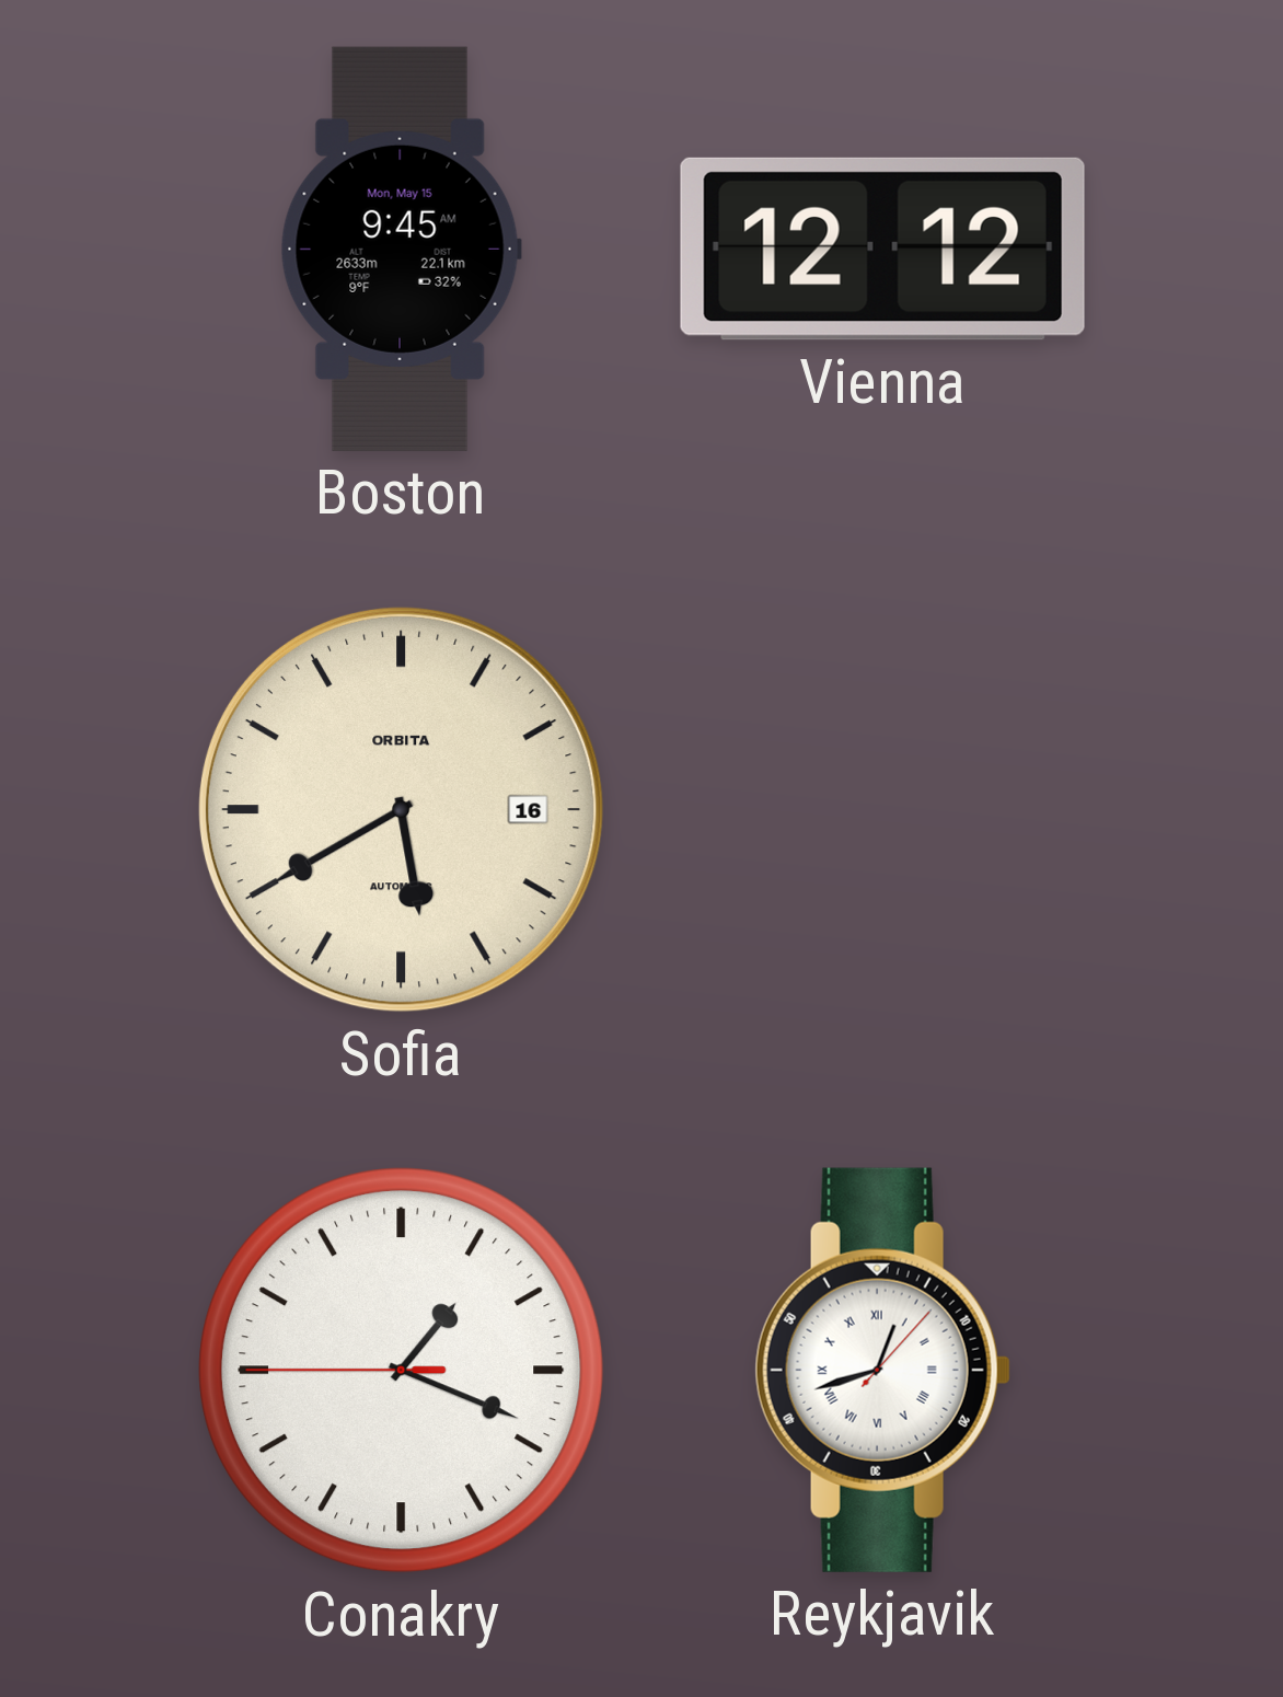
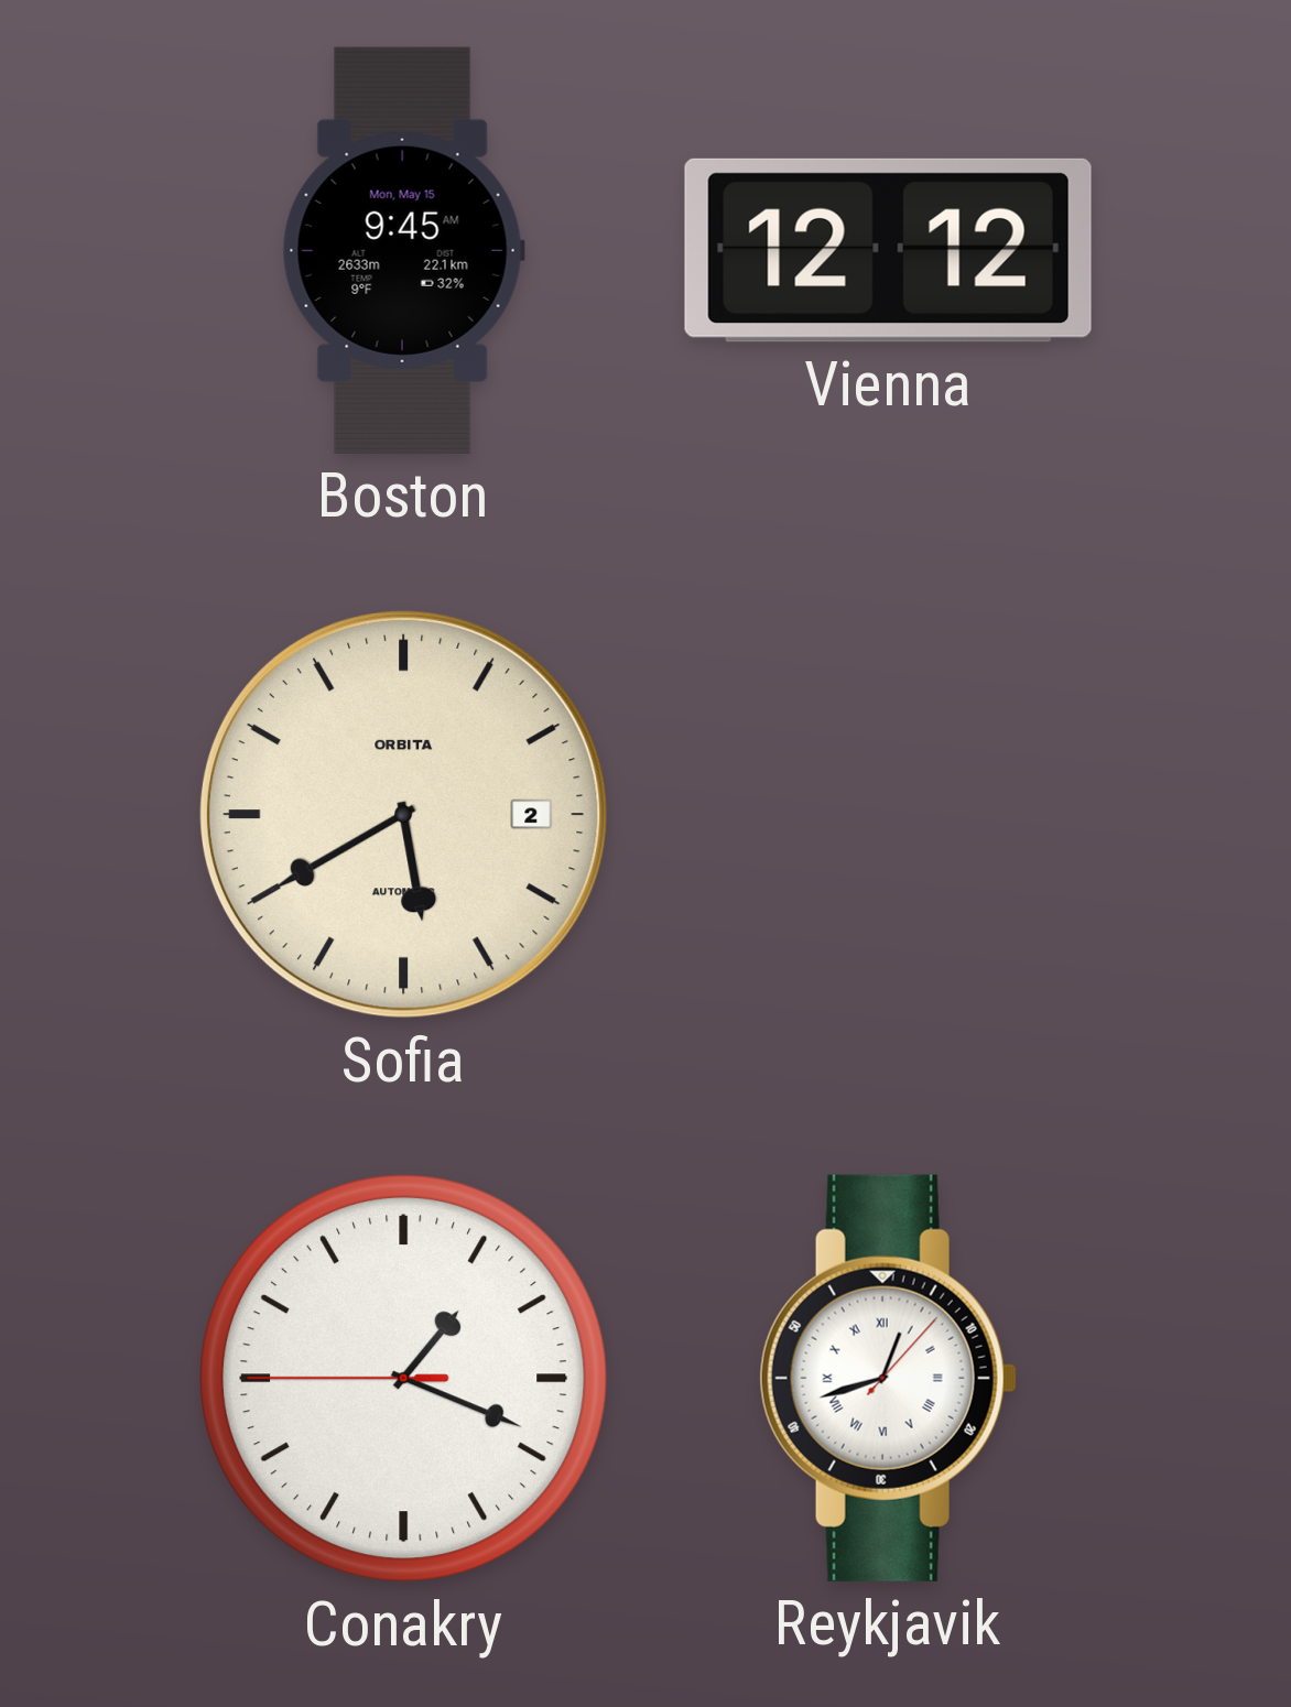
Sofia date: 16 -> 2
